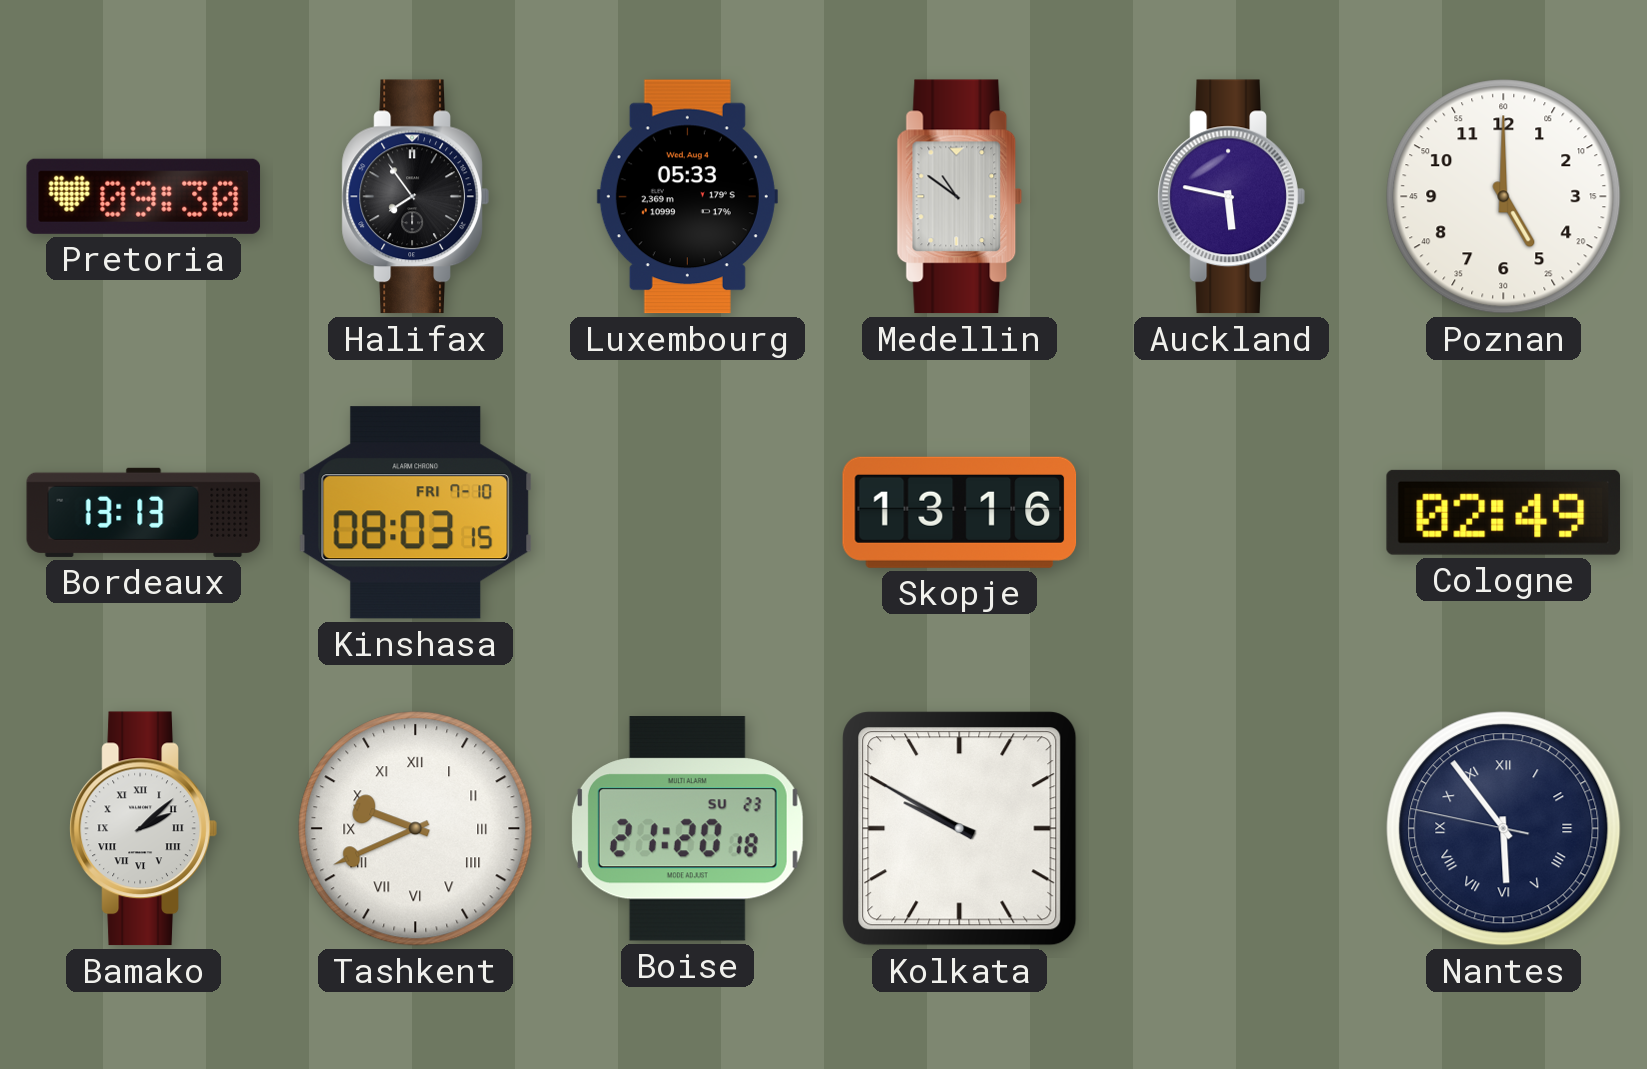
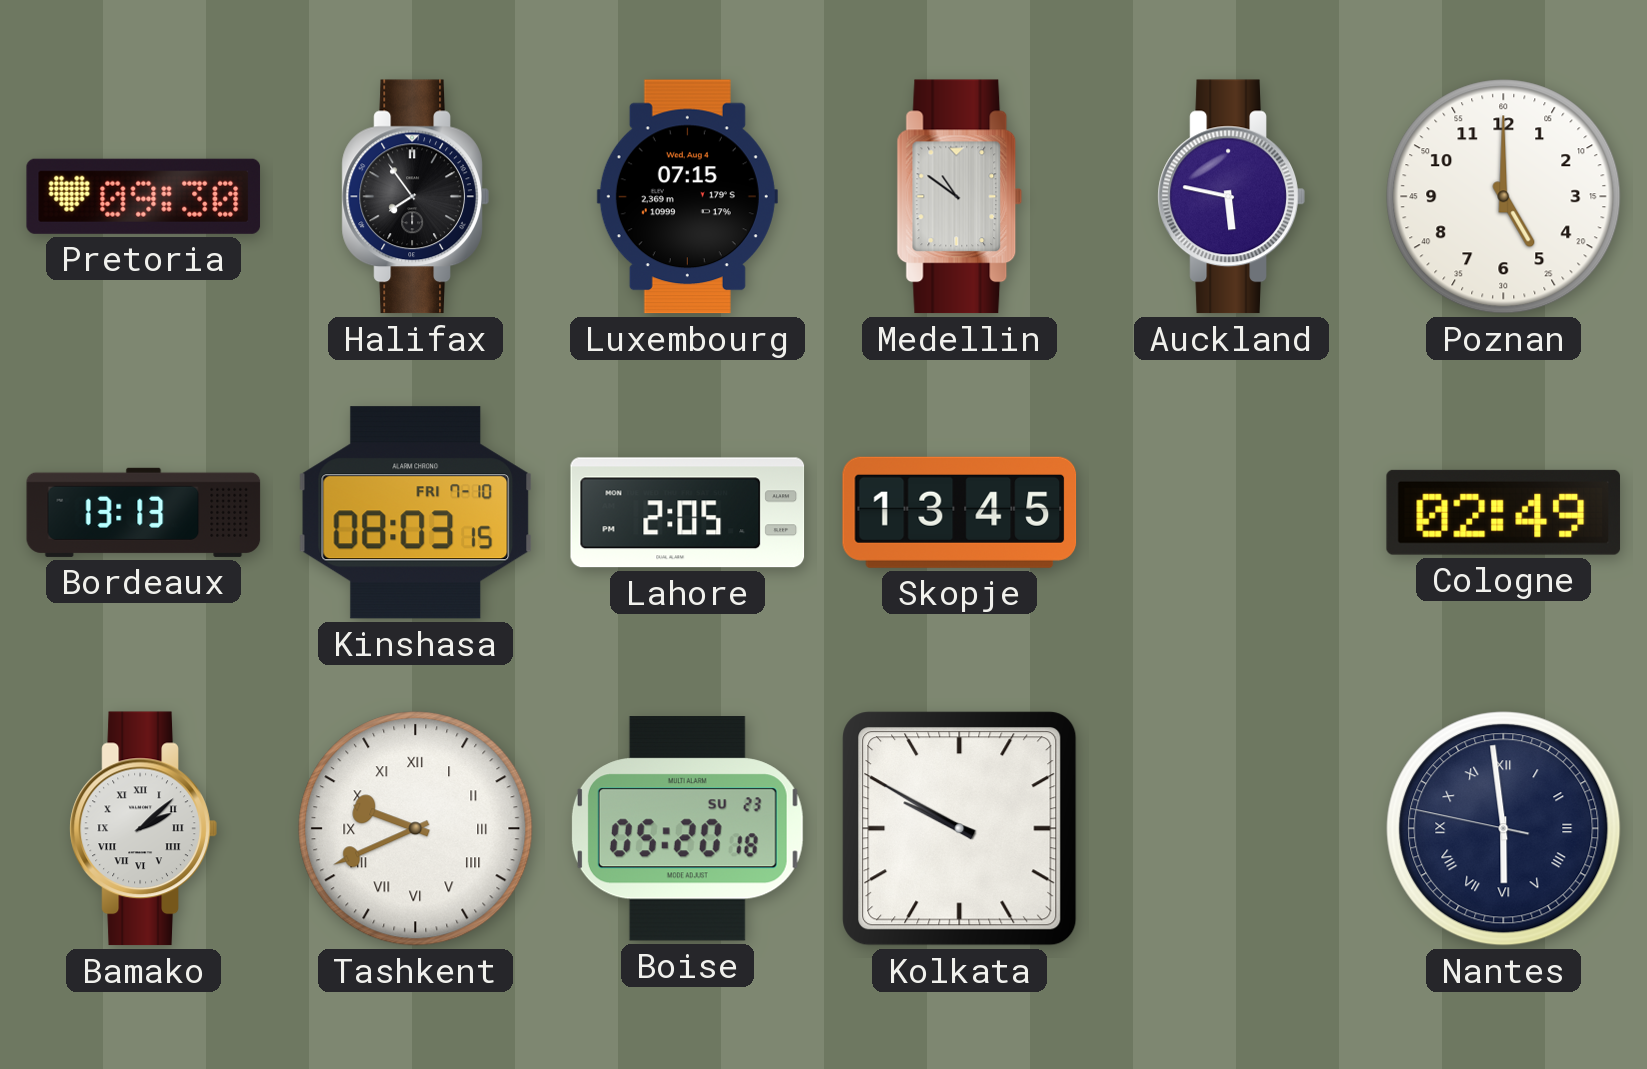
Luxembourg: 05:33 -> 07:15
Lahore: none -> 2:05
Skopje: 13:16 -> 13:45
Boise: 21:20 -> 05:20
Nantes: 5:53 -> 5:58
